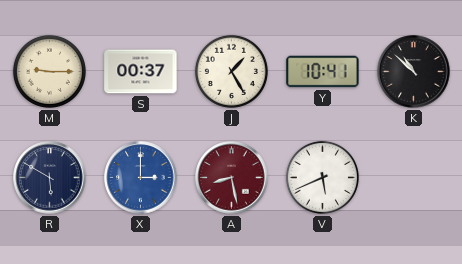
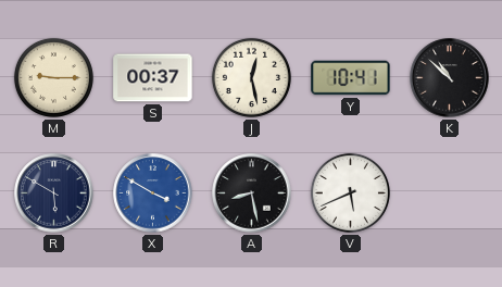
J: 1:25 -> 12:28
X: 3:00 -> 3:50
A dial: burgundy -> black
